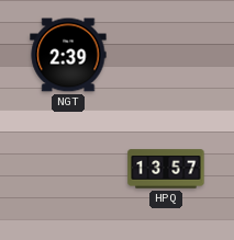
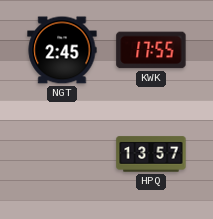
NGT: 2:39 -> 2:45
KWK: none -> 17:55
